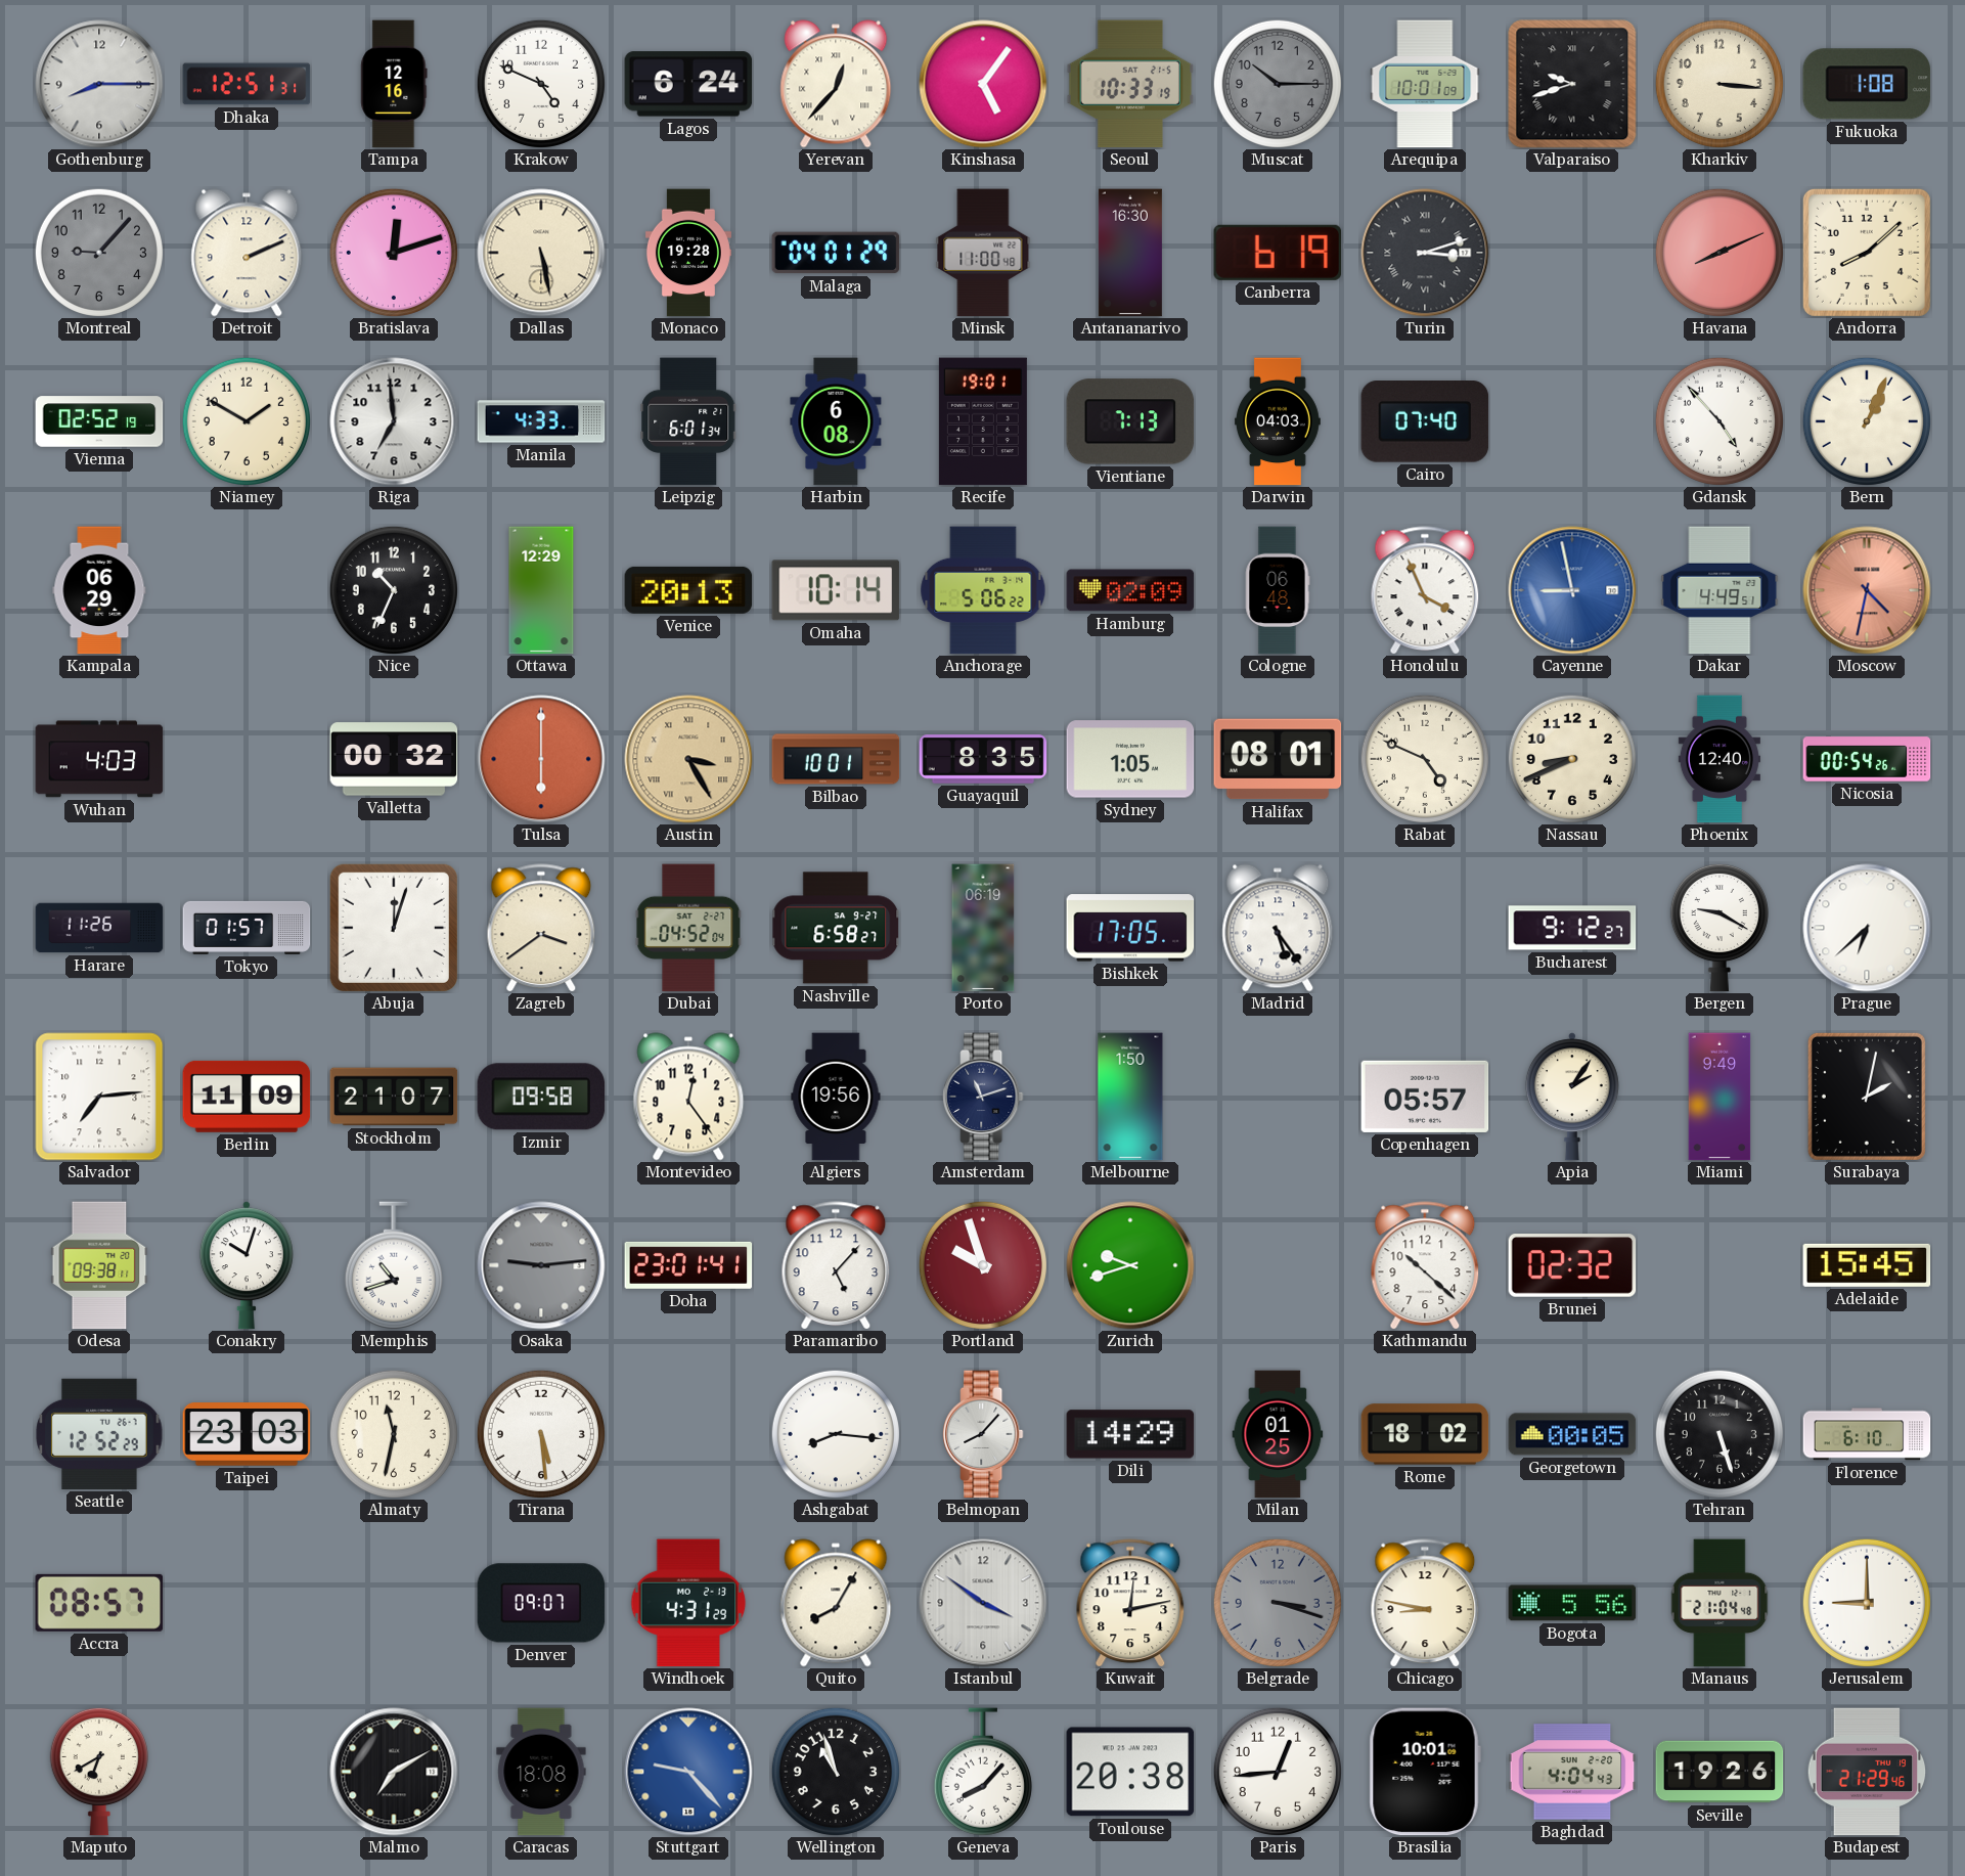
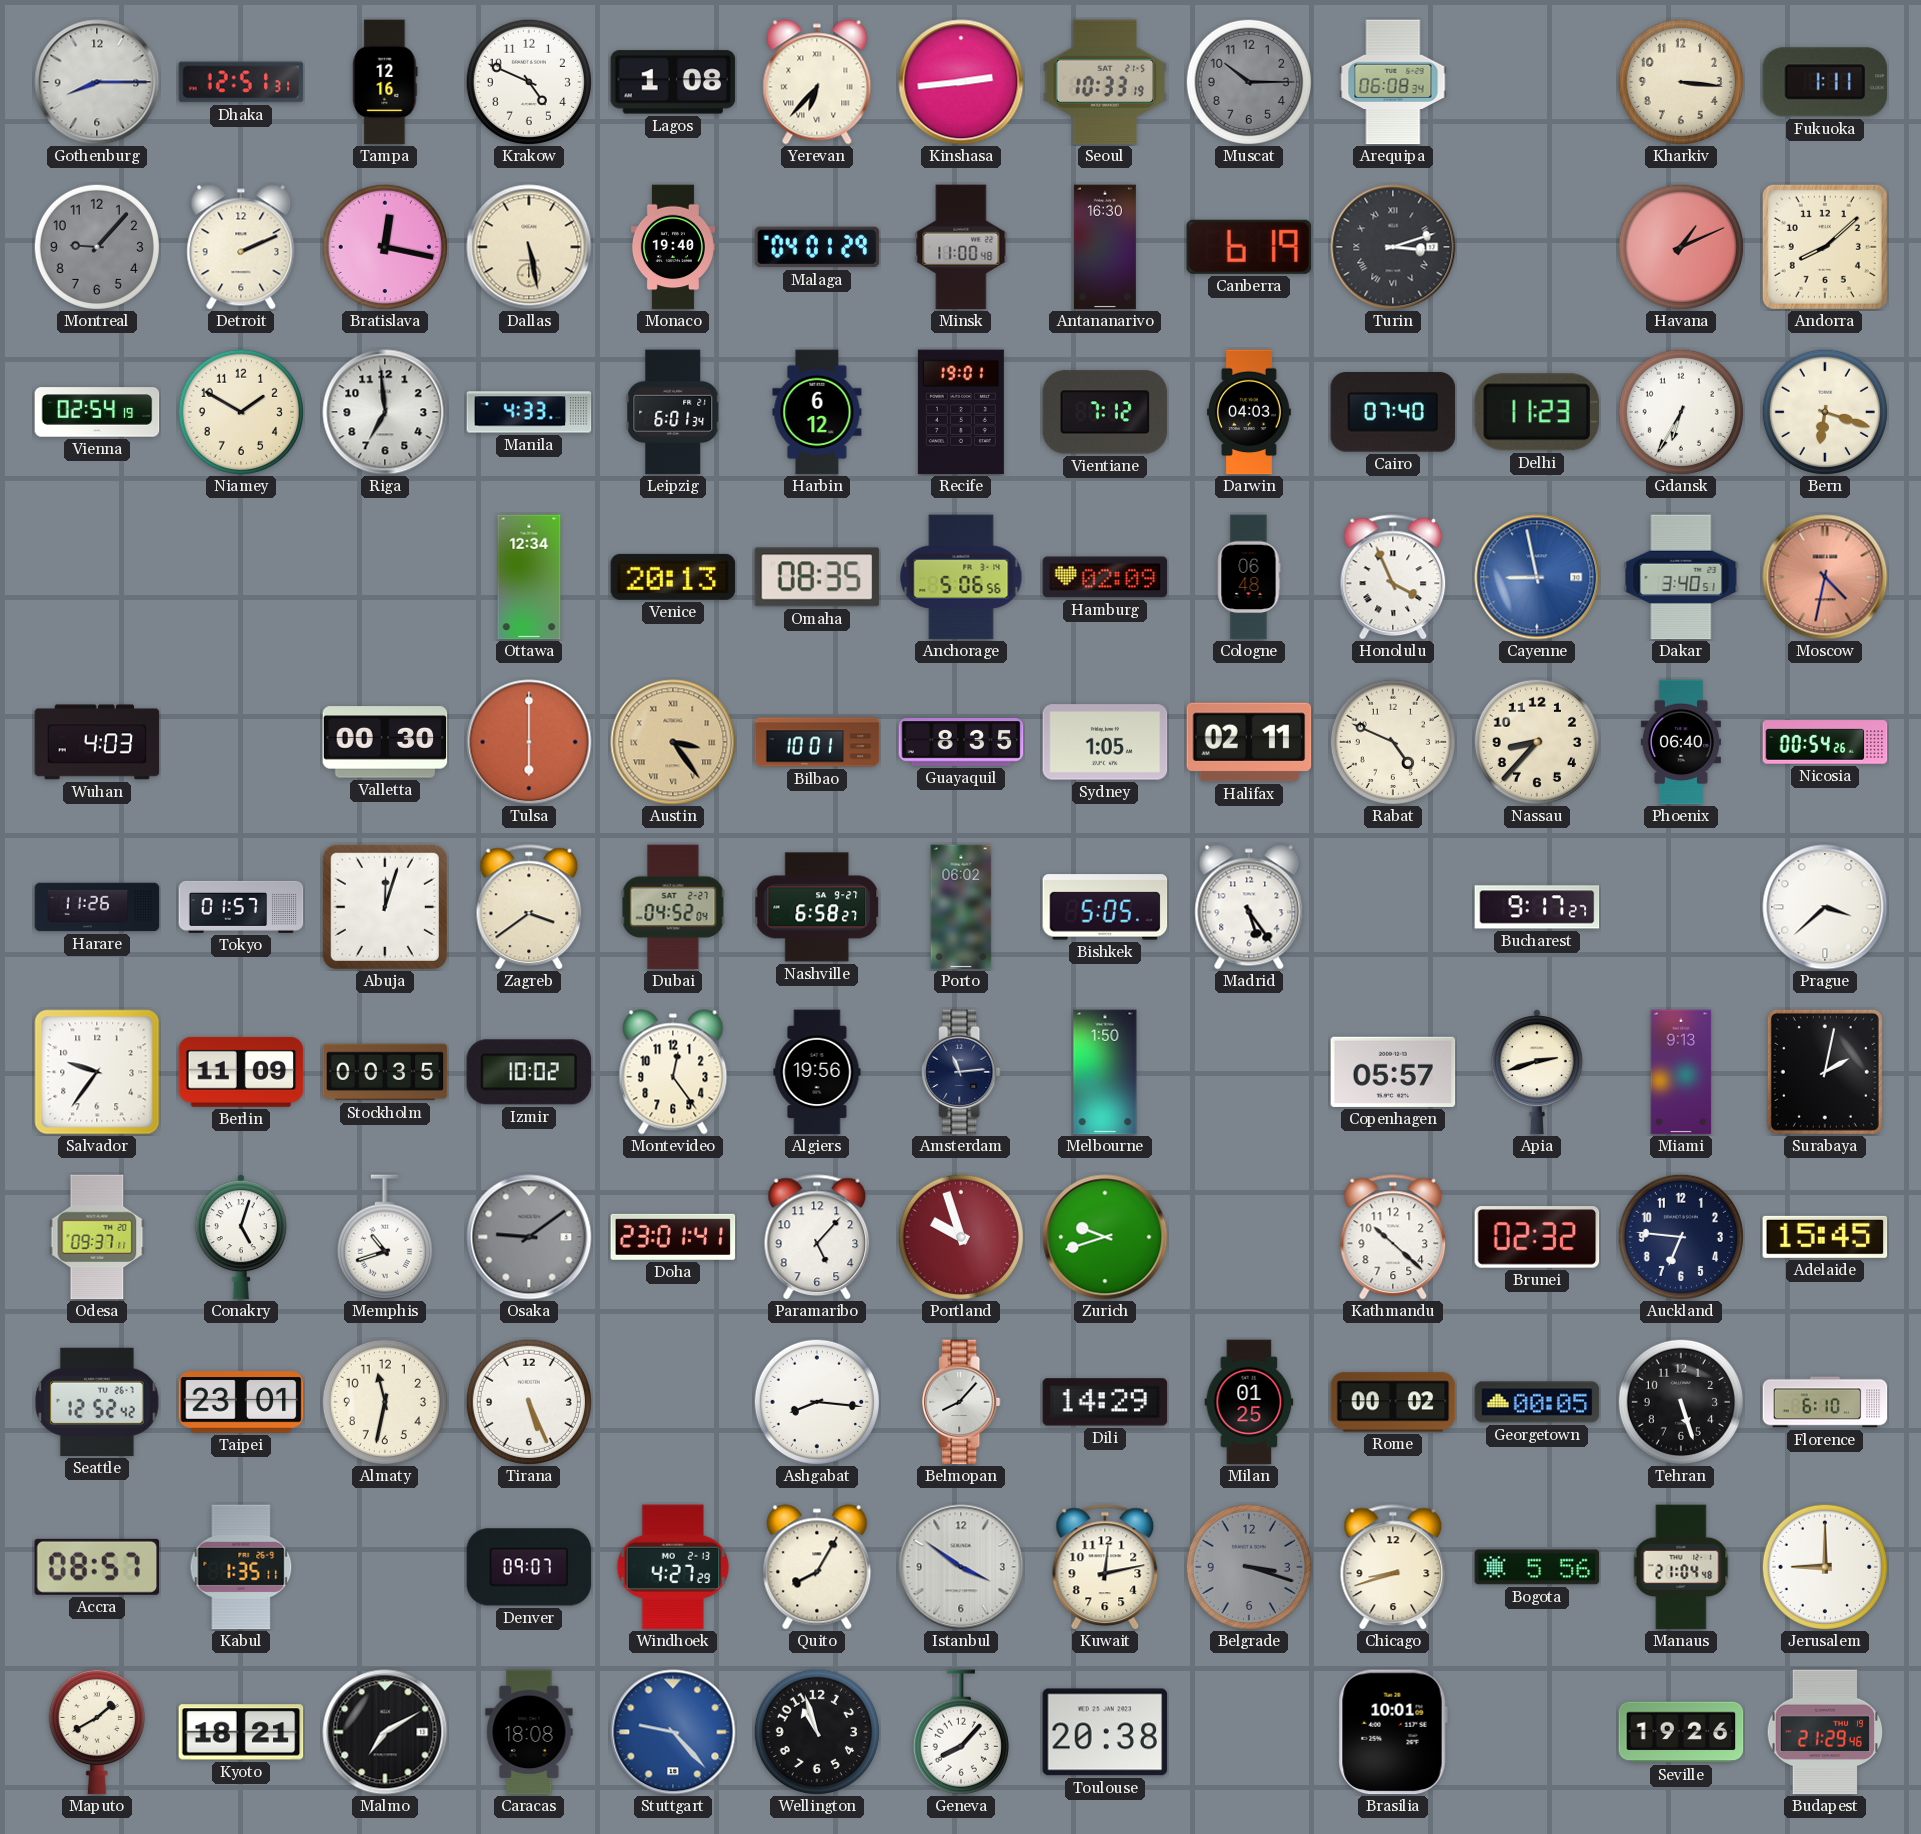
Lagos: 6:24 -> 1:08
Yerevan: 12:37 -> 6:37
Kinshasa: 5:06 -> 2:44
Arequipa: 10:01 -> 06:08
Valparaiso: 9:42 -> none
Fukuoka: 1:08 -> 1:11
Bratislava: 12:12 -> 12:17
Monaco: 19:28 -> 19:40
Havana: 8:11 -> 1:11
Vienna: 02:52 -> 02:54
Harbin: 6:08 -> 6:12
Vientiane: 7:13 -> 7:12
Delhi: none -> 11:23
Gdansk: 4:53 -> 6:35
Bern: 1:04 -> 6:18
Kampala: 06:29 -> none
Nice: 10:34 -> none
Ottawa: 12:29 -> 12:34
Omaha: 10:14 -> 08:35
Anchorage: 5:06:22 -> 5:06:56
Dakar: 4:49 -> 3:40
Valletta: 00:32 -> 00:30
Austin: 3:25 -> 3:24
Halifax: 08:01 -> 02:11
Nassau: 8:41 -> 8:37
Phoenix: 12:40 -> 06:40
Porto: 06:19 -> 06:02
Bishkek: 17:05 -> 5:05
Bucharest: 9:12 -> 9:17
Bergen: 9:20 -> none
Prague: 6:38 -> 3:38
Salvador: 7:14 -> 9:36
Stockholm: 21:07 -> 00:35
Izmir: 09:58 -> 10:02
Amsterdam: 11:12 -> 11:14
Apia: 2:06 -> 2:42
Miami: 9:49 -> 9:13
Odesa: 09:38 -> 09:37
Conakry: 10:03 -> 5:03
Osaka: 9:14 -> 9:09
Auckland: none -> 6:46
Seattle: 12:52:29 -> 12:52:42
Taipei: 23:03 -> 23:01
Tirana: 5:29 -> 5:26
Rome: 18:02 -> 00:02
Kabul: none -> 1:35
Windhoek: 4:31 -> 4:27
Chicago: 8:47 -> 8:42
Maputo: 6:40 -> 1:40
Kyoto: none -> 18:21
Paris: 12:44 -> none
Baghdad: 4:04 -> none
